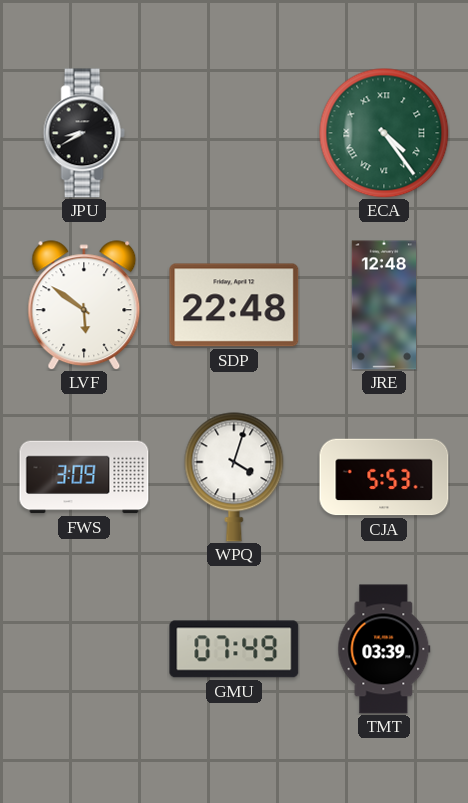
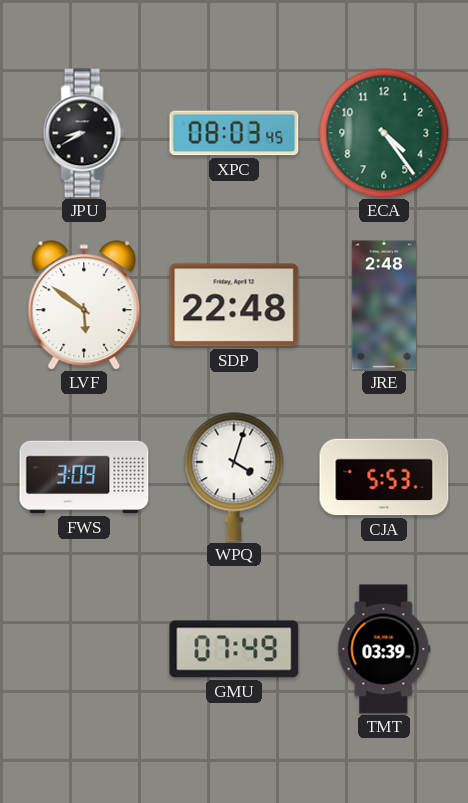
XPC: none -> 08:03
ECA numerals: Roman -> Arabic
JRE: 12:48 -> 2:48
